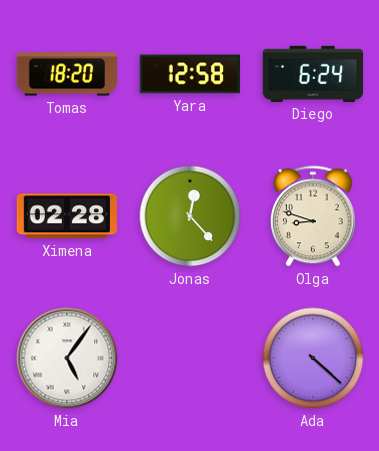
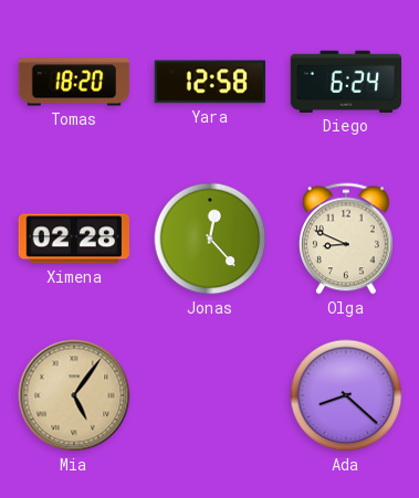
Olga: 8:48 -> 8:49
Mia dial: white -> champagne
Ada: 4:22 -> 8:22
